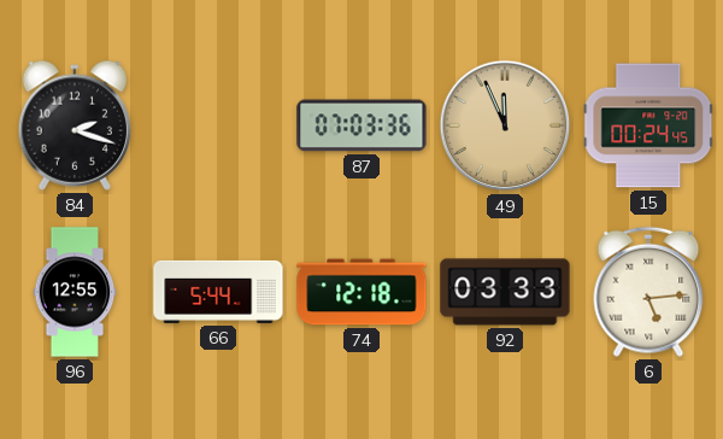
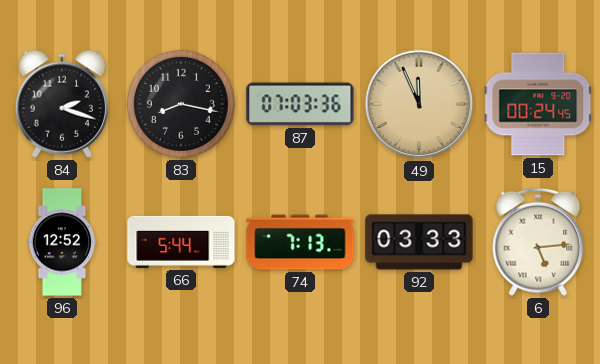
83: none -> 8:17
96: 12:55 -> 12:52
74: 12:18 -> 7:13
